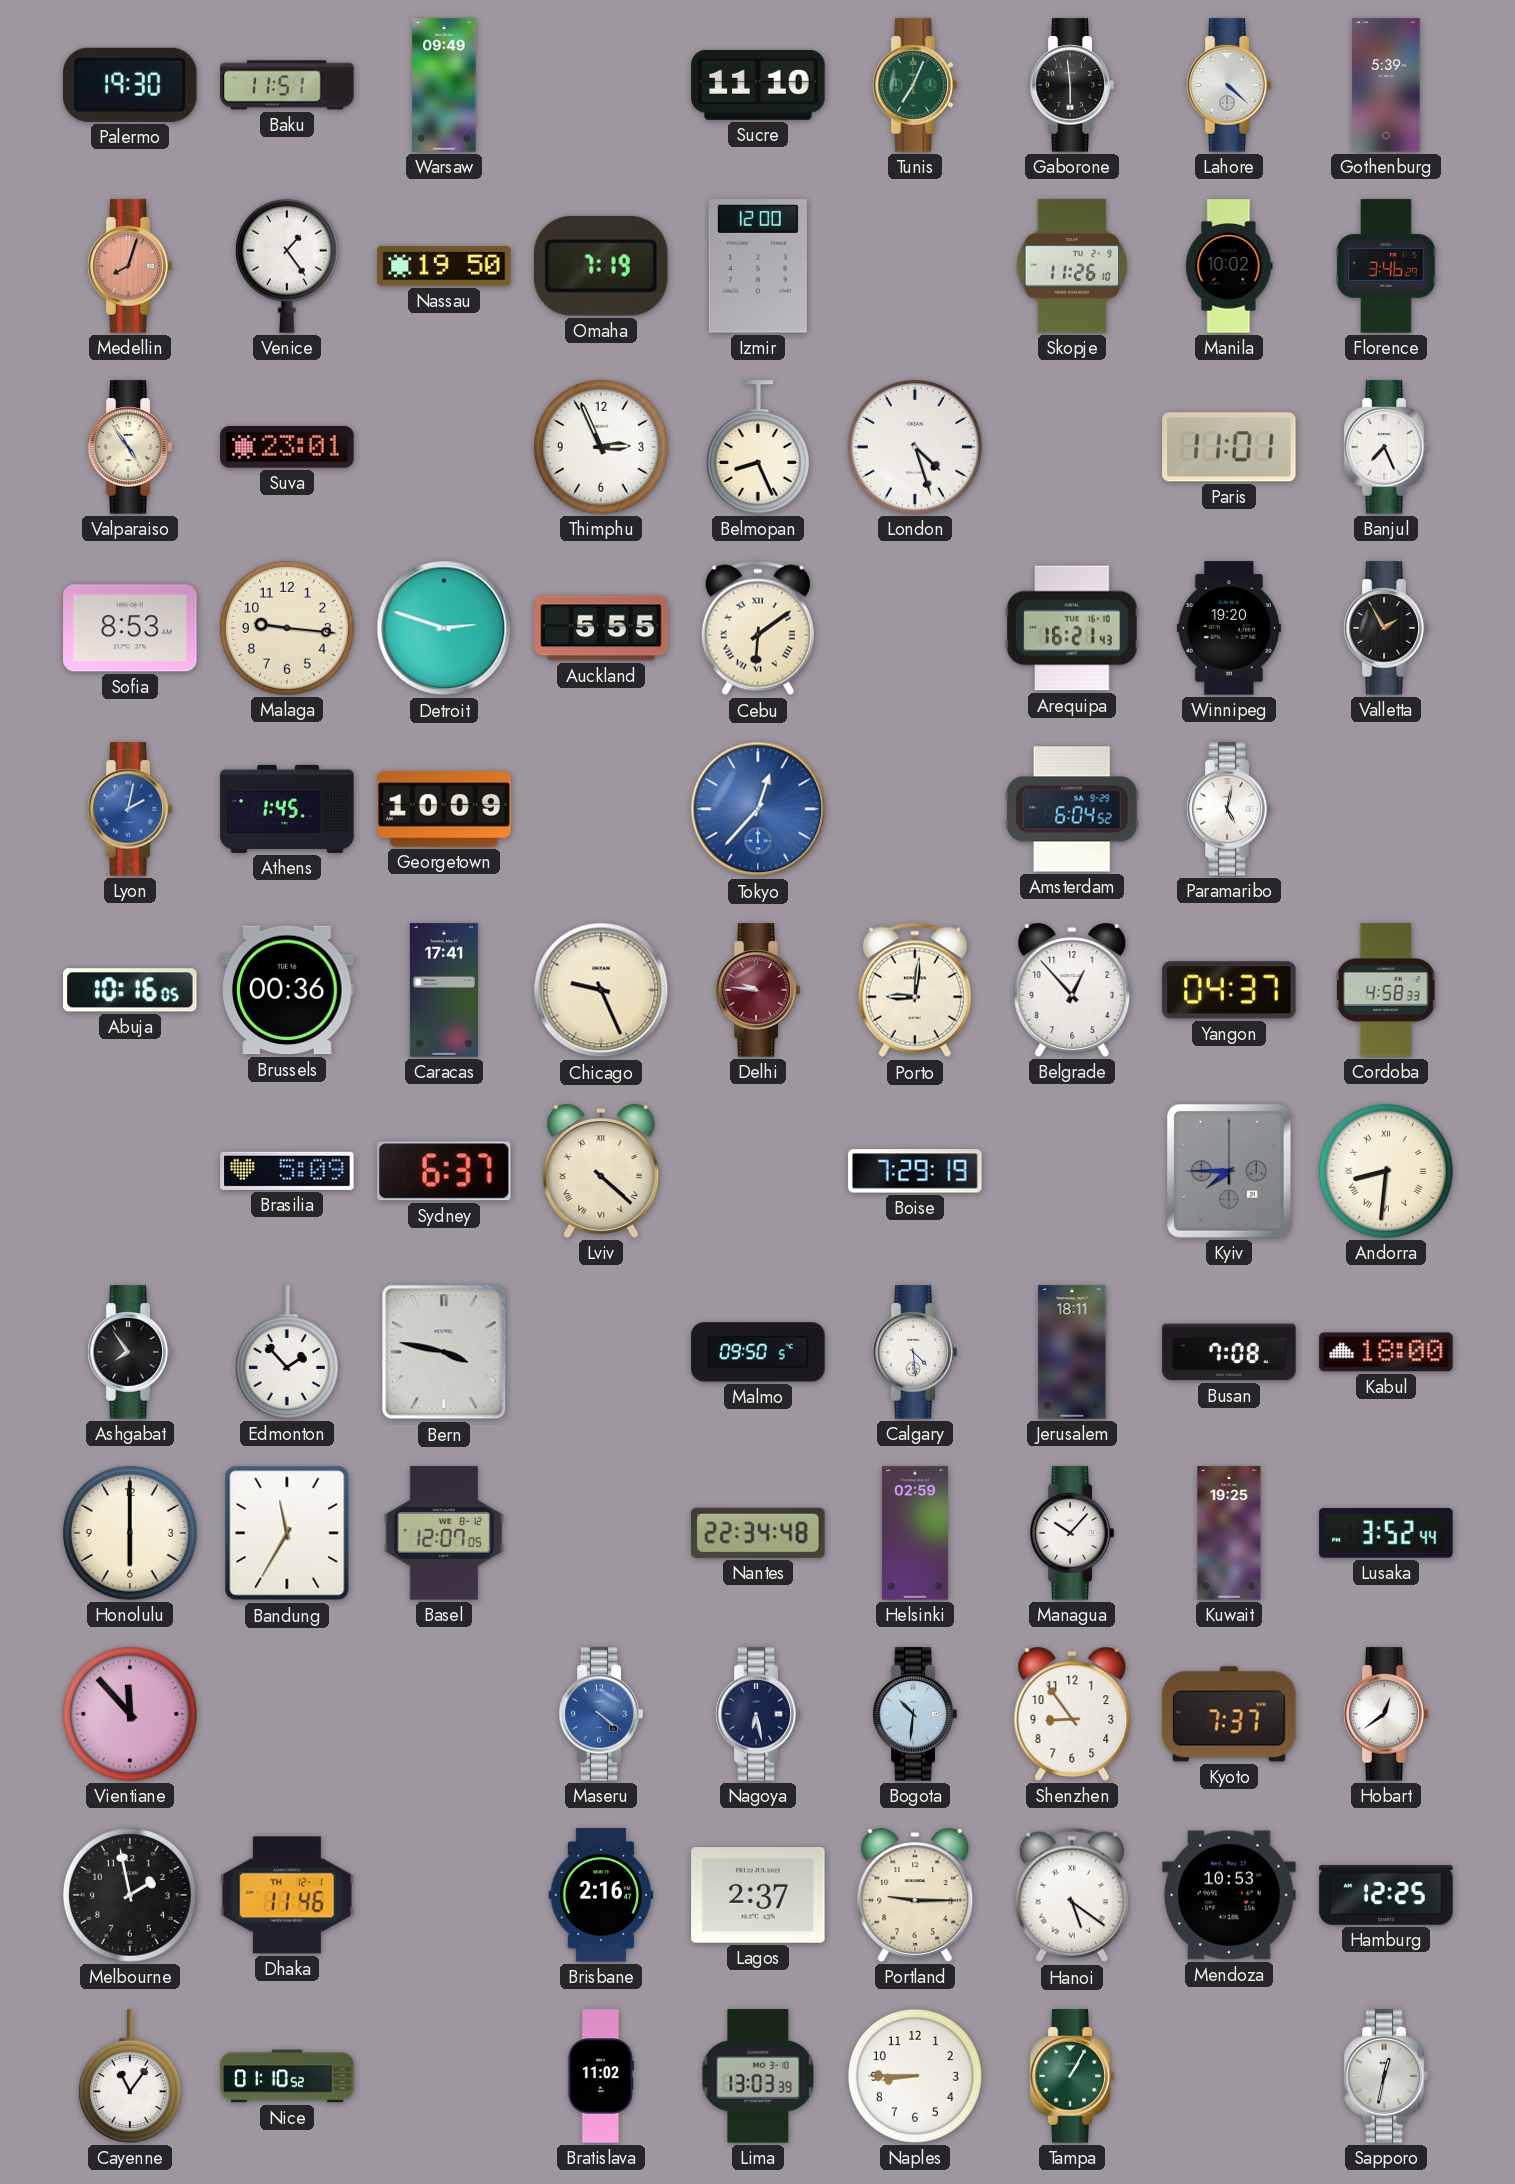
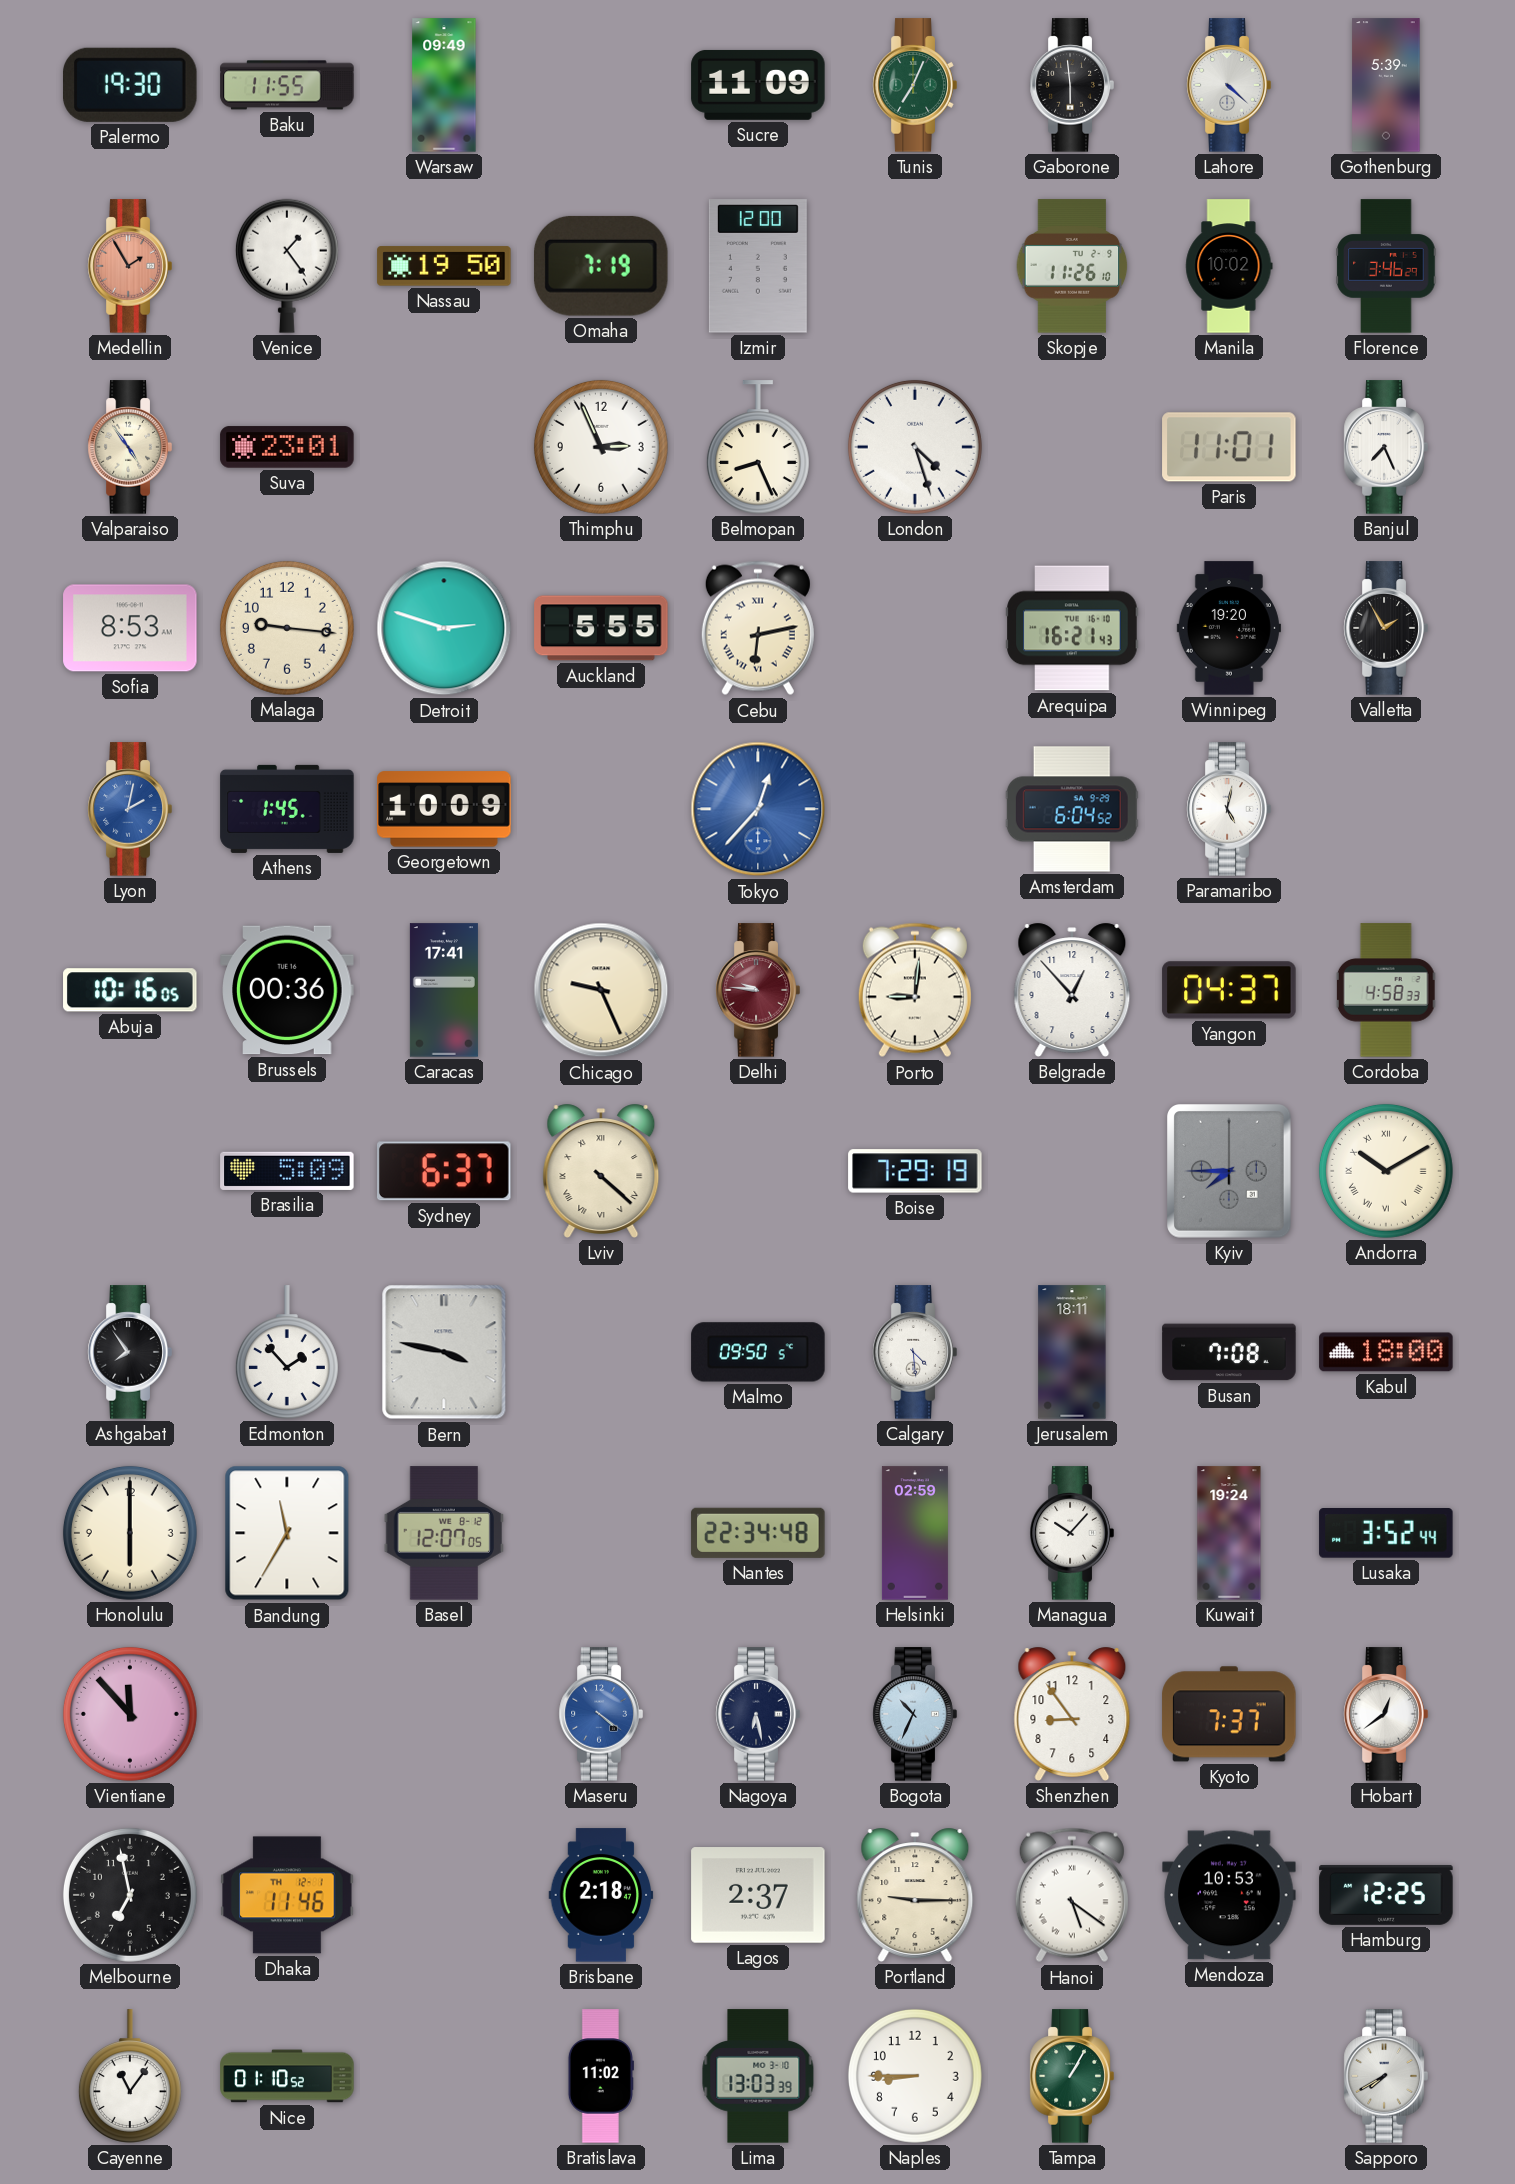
Baku: 11:51 -> 11:55
Sucre: 11:10 -> 11:09
Medellin: 8:03 -> 1:55
Cebu: 6:09 -> 6:13
Andorra: 8:31 -> 10:10
Kuwait: 19:25 -> 19:24
Bogota: 10:31 -> 10:34
Melbourne: 1:58 -> 6:58
Brisbane: 2:16 -> 2:18
Sapporo: 12:32 -> 7:40
